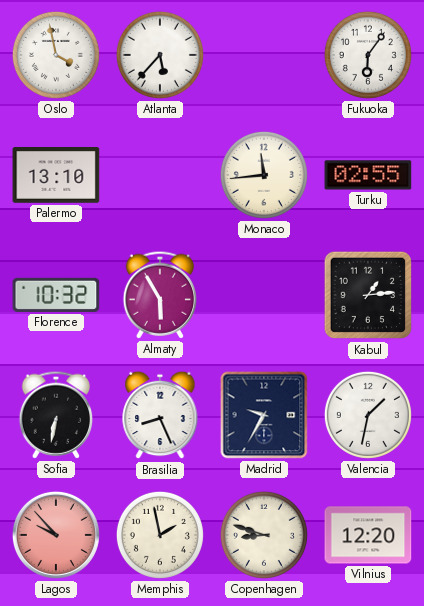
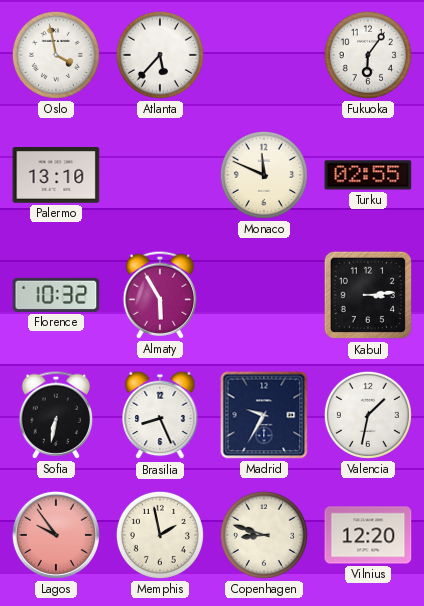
Monaco: 11:44 -> 11:49
Kabul: 1:14 -> 3:14
Lagos: 9:53 -> 9:54
